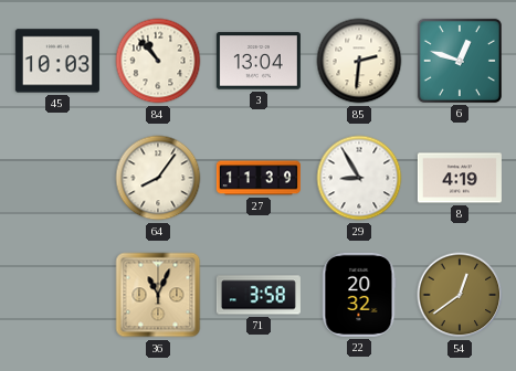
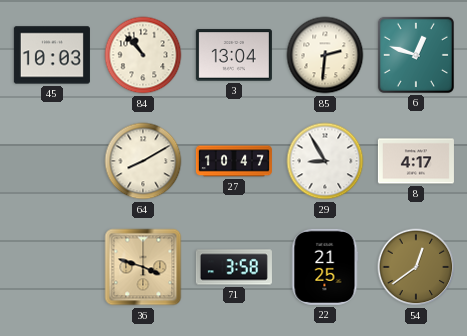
64: 8:06 -> 8:10
27: 11:39 -> 10:47
8: 4:19 -> 4:17
36: 11:04 -> 3:48
22: 20:32 -> 21:25
